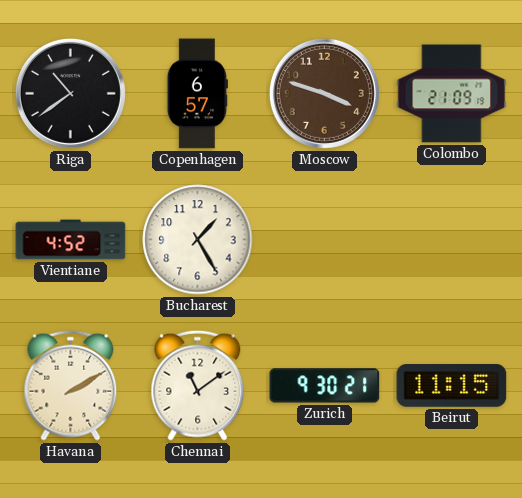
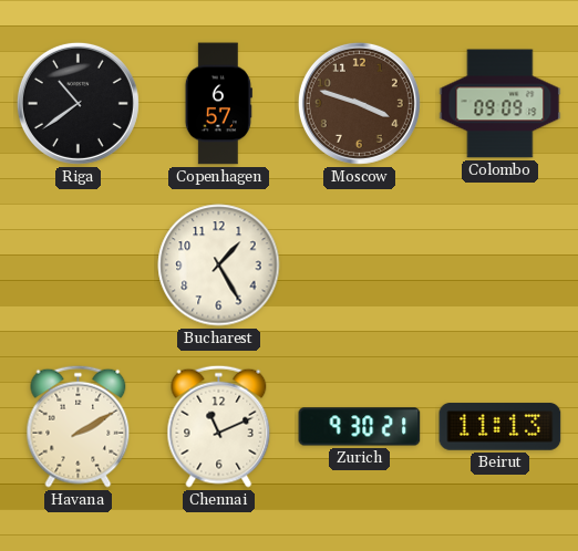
Colombo: 21:09 -> 09:09
Vientiane: 4:52 -> none
Chennai: 11:09 -> 11:11
Beirut: 11:15 -> 11:13
